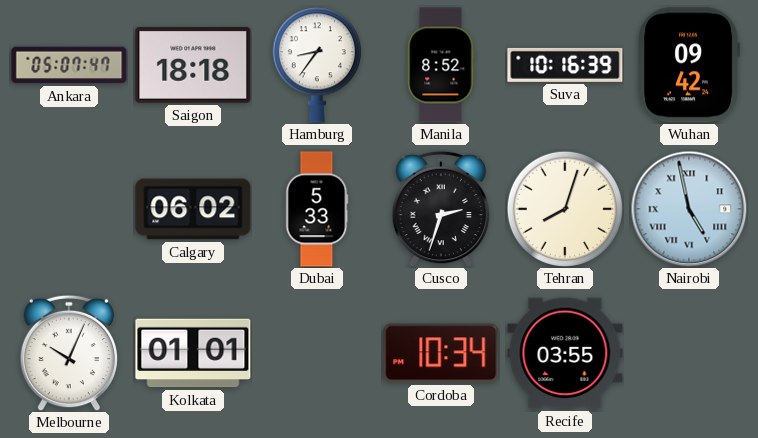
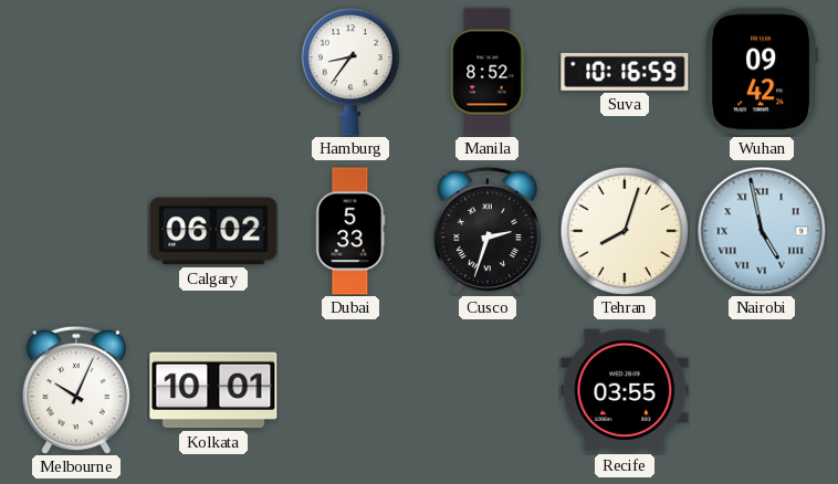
Ankara: 05:07 -> none
Saigon: 18:18 -> none
Suva: 10:16:39 -> 10:16:59
Kolkata: 01:01 -> 10:01
Cordoba: 10:34 -> none
